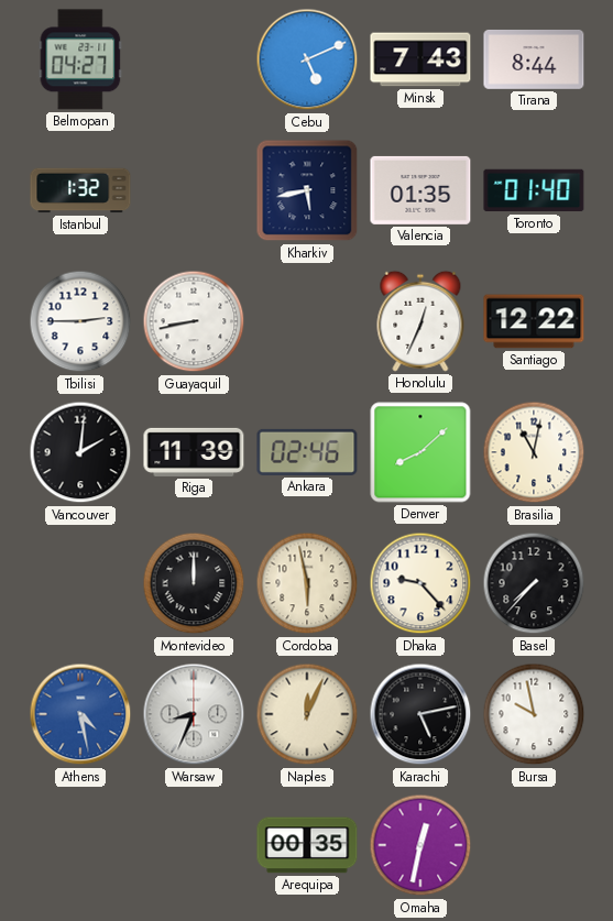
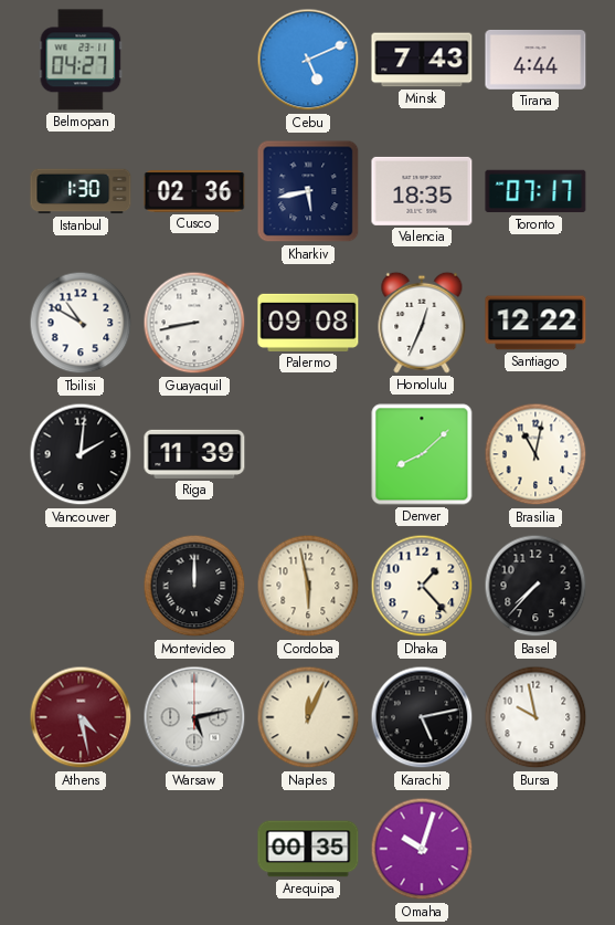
Tirana: 8:44 -> 4:44
Istanbul: 1:32 -> 1:30
Cusco: none -> 02:36
Valencia: 01:35 -> 18:35
Toronto: 01:40 -> 07:17
Tbilisi: 2:45 -> 10:50
Palermo: none -> 09:08
Ankara: 02:46 -> none
Dhaka: 9:23 -> 1:23
Athens dial: blue -> burgundy
Warsaw: 8:34 -> 5:13
Omaha: 12:32 -> 10:03
